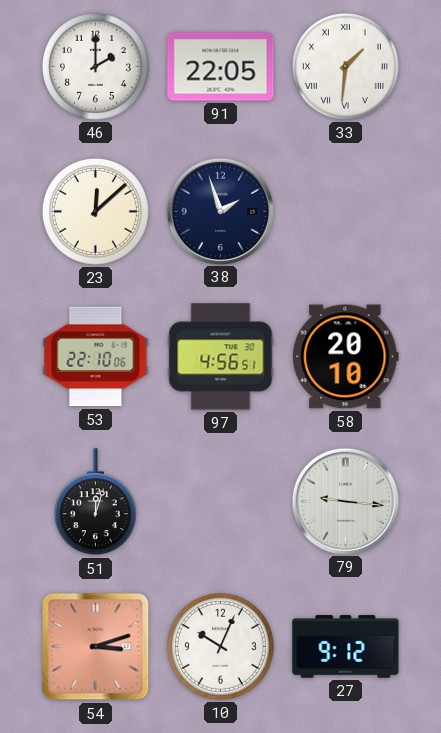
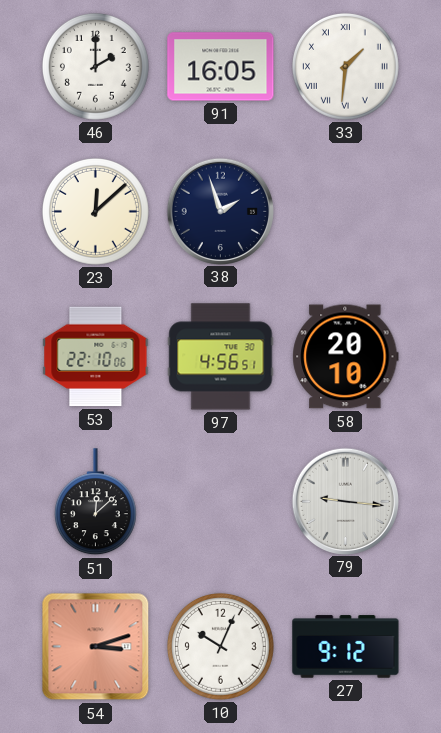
91: 22:05 -> 16:05
51: 12:03 -> 12:08
